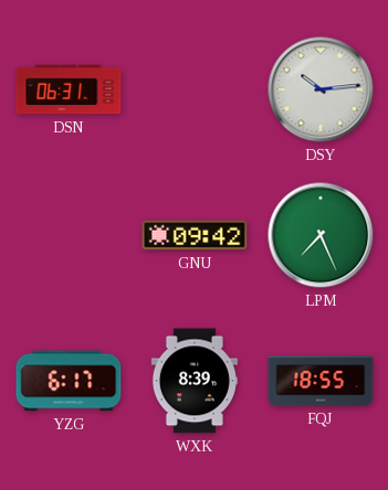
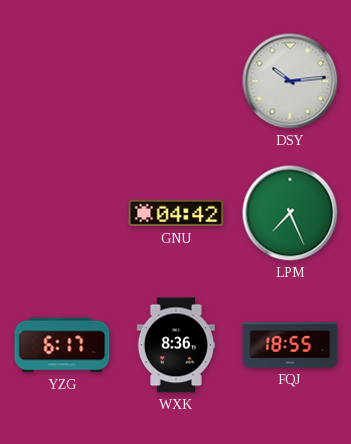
DSN: 06:31 -> none
GNU: 09:42 -> 04:42
WXK: 8:39 -> 8:36
